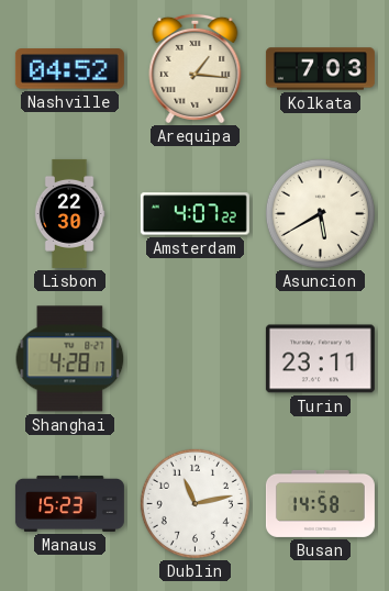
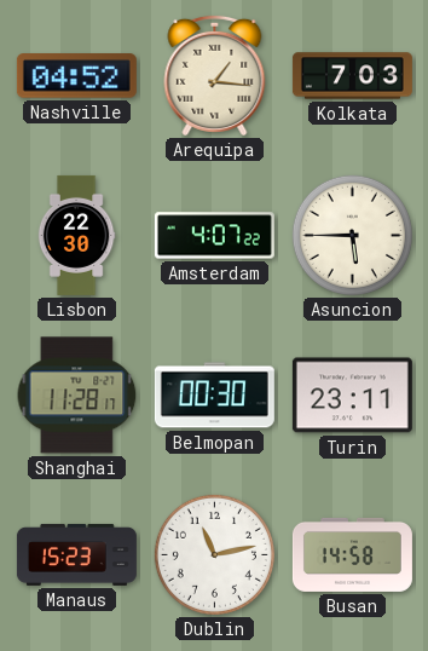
Asuncion: 5:40 -> 5:45
Shanghai: 4:28 -> 11:28
Belmopan: none -> 00:30
